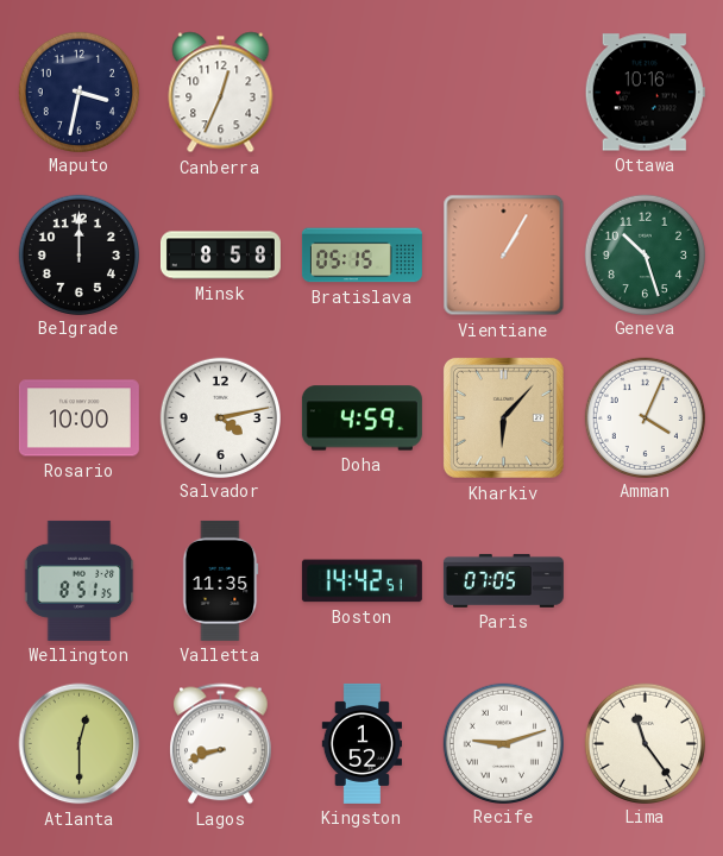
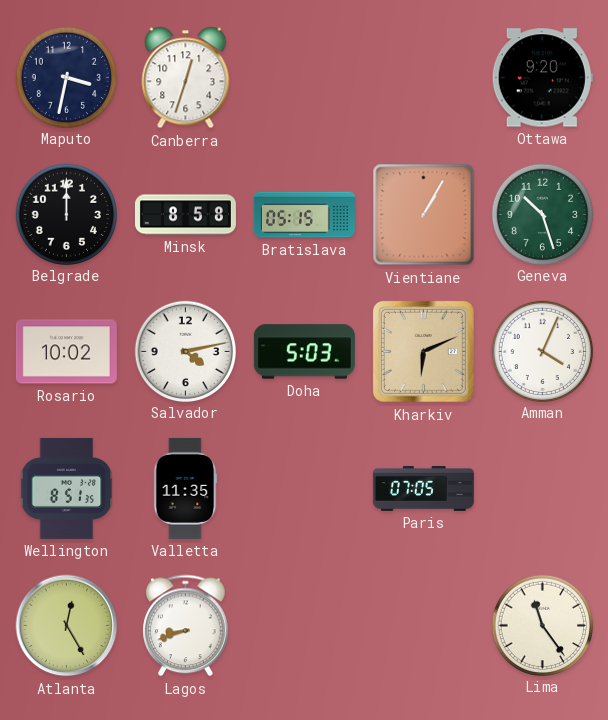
Canberra: 12:34 -> 12:33
Ottawa: 10:16 -> 9:20
Rosario: 10:00 -> 10:02
Doha: 4:59 -> 5:03
Kharkiv: 6:07 -> 6:11
Boston: 14:42 -> none
Atlanta: 12:30 -> 12:25
Kingston: 1:52 -> none
Recife: 9:12 -> none
